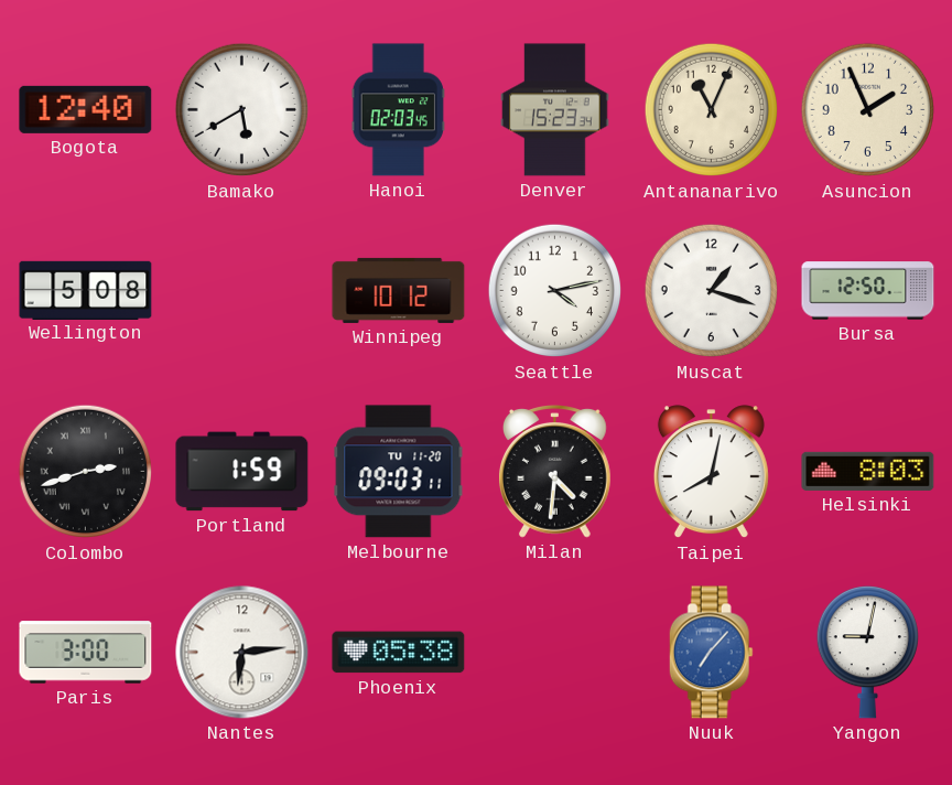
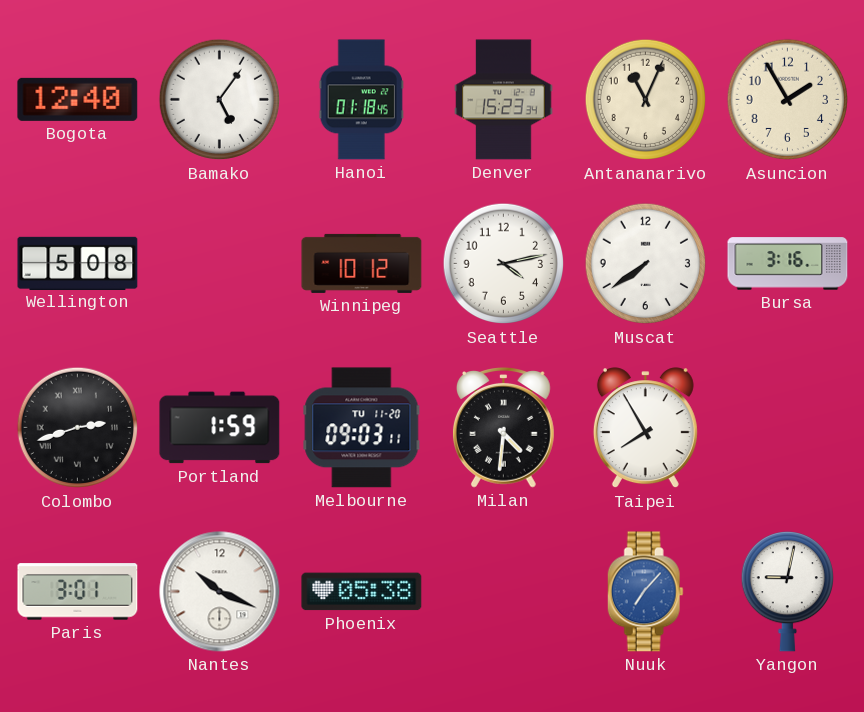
Bamako: 5:40 -> 5:06
Hanoi: 02:03 -> 01:18
Asuncion: 1:56 -> 1:55
Muscat: 1:18 -> 7:39
Bursa: 12:50 -> 3:16
Taipei: 8:02 -> 7:55
Helsinki: 8:03 -> none
Paris: 3:00 -> 3:01
Nantes: 6:14 -> 10:19
